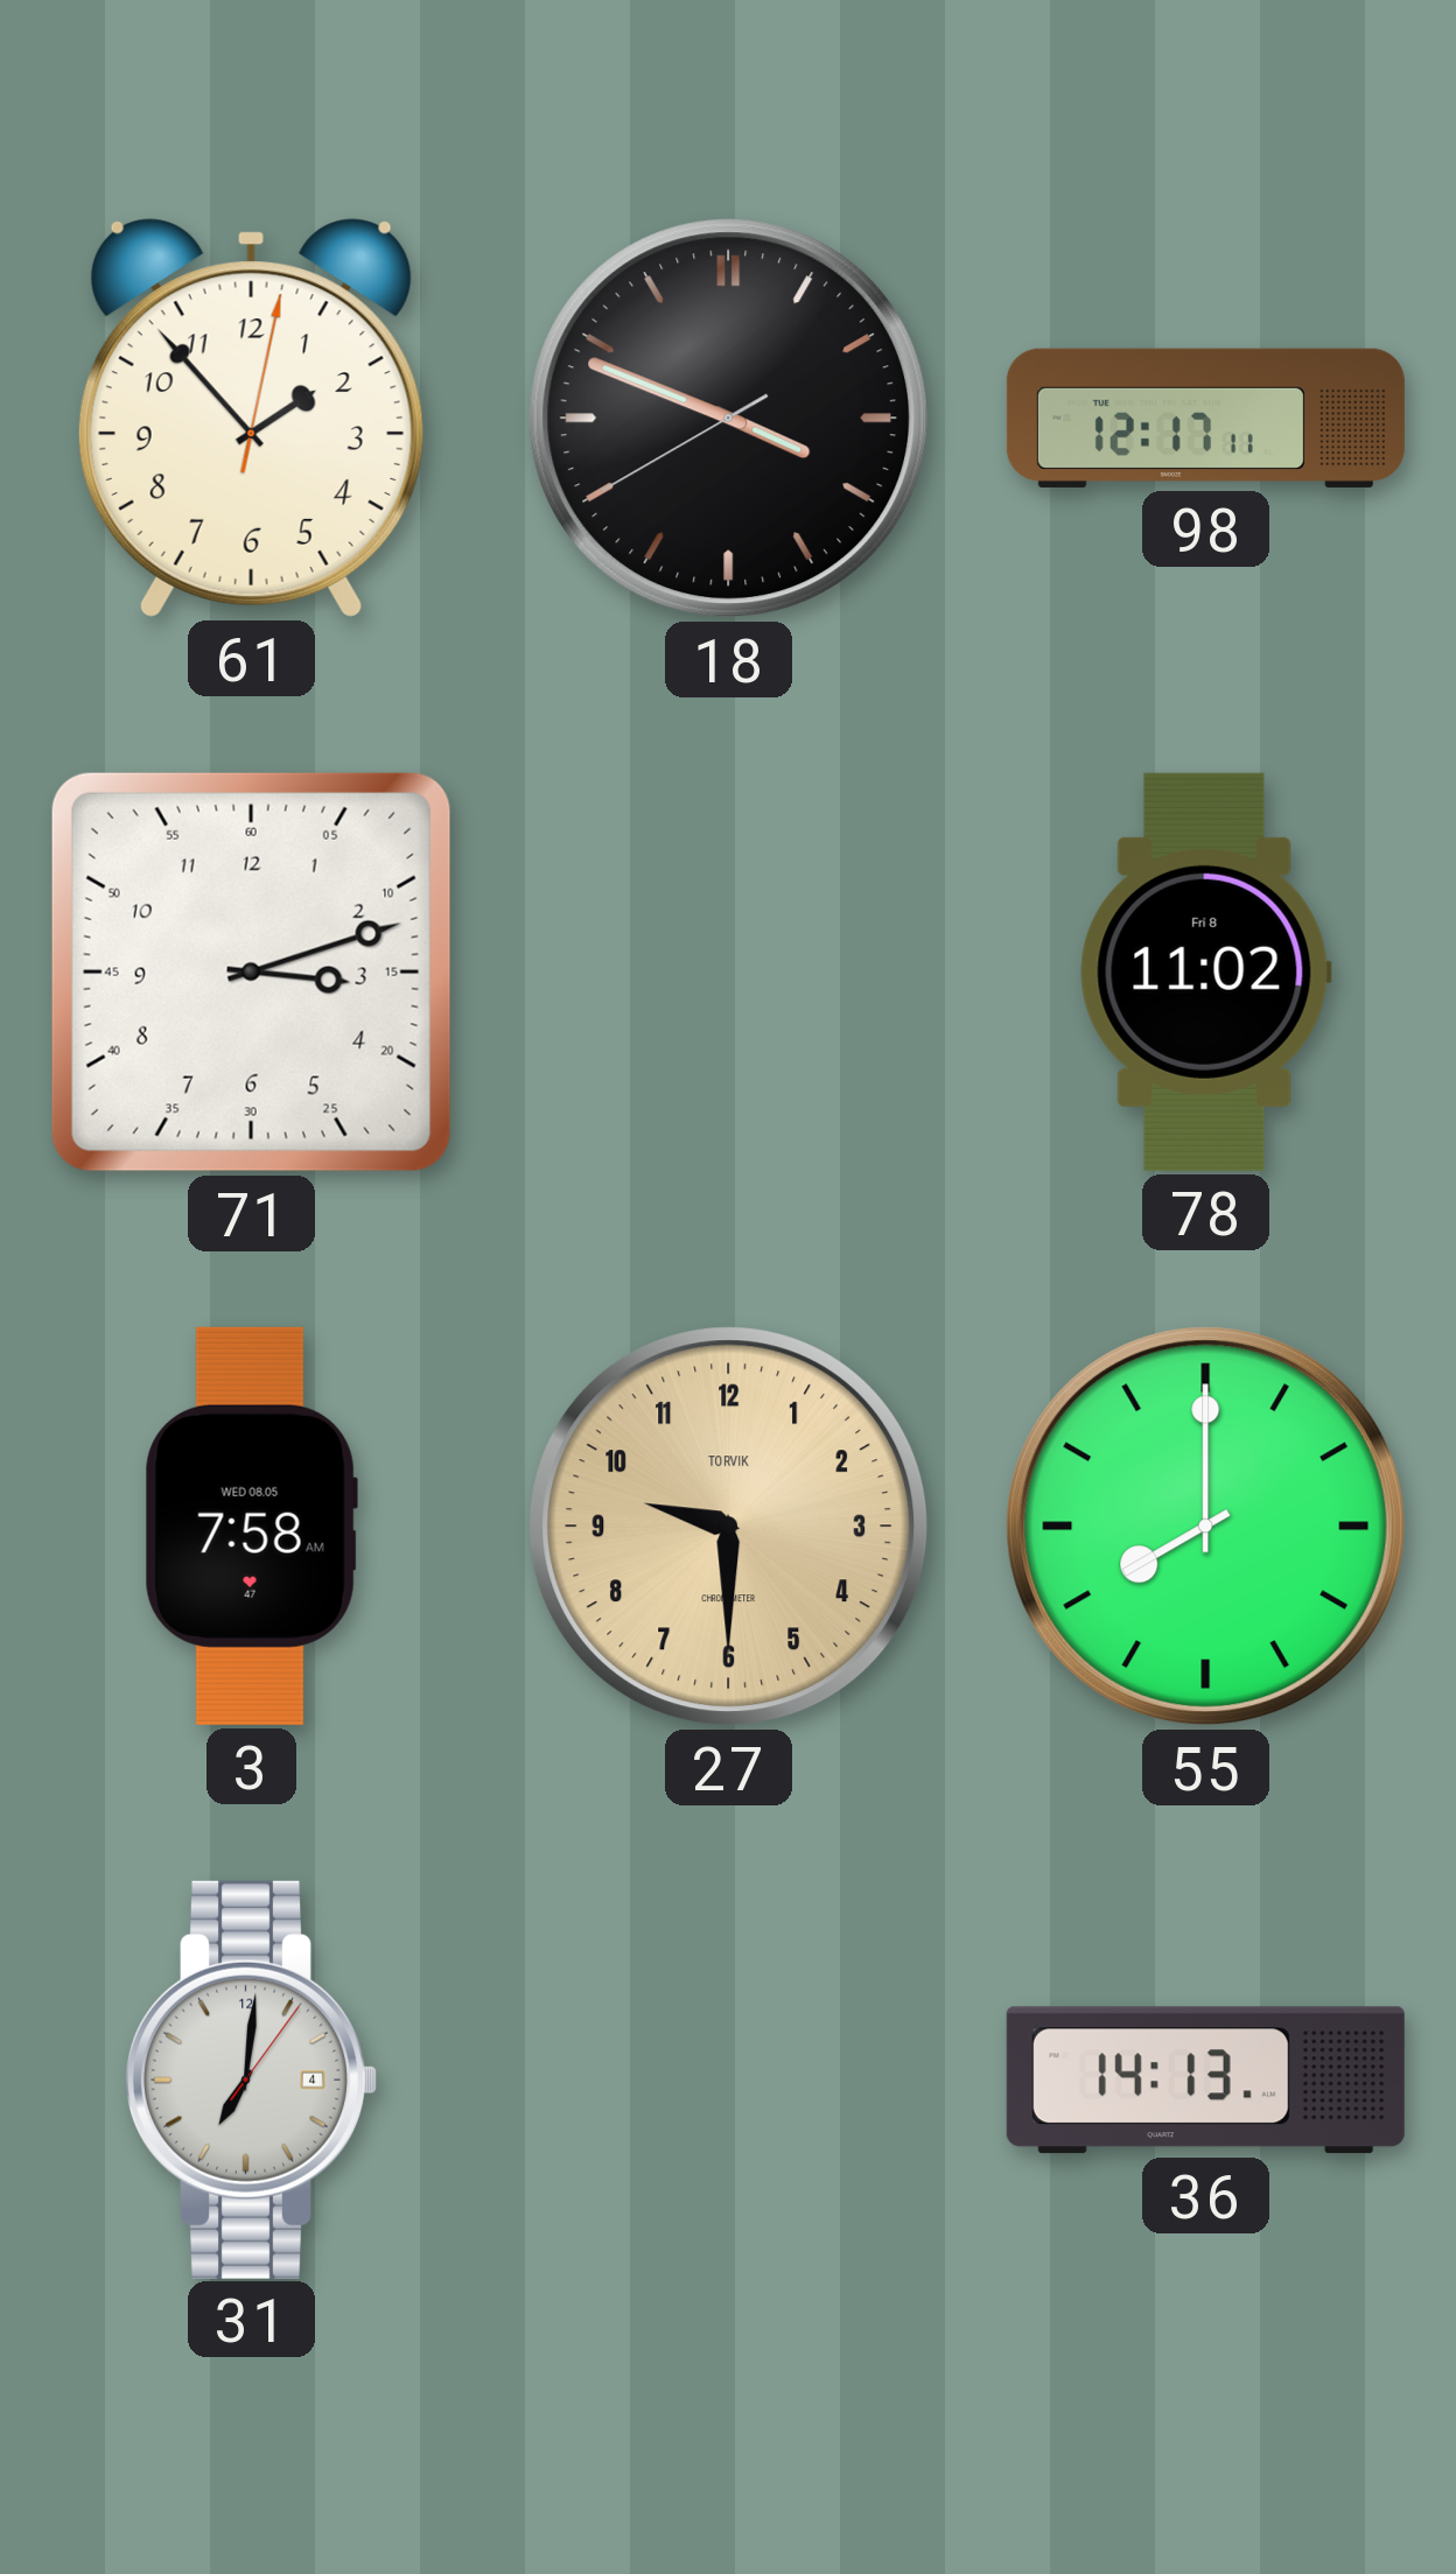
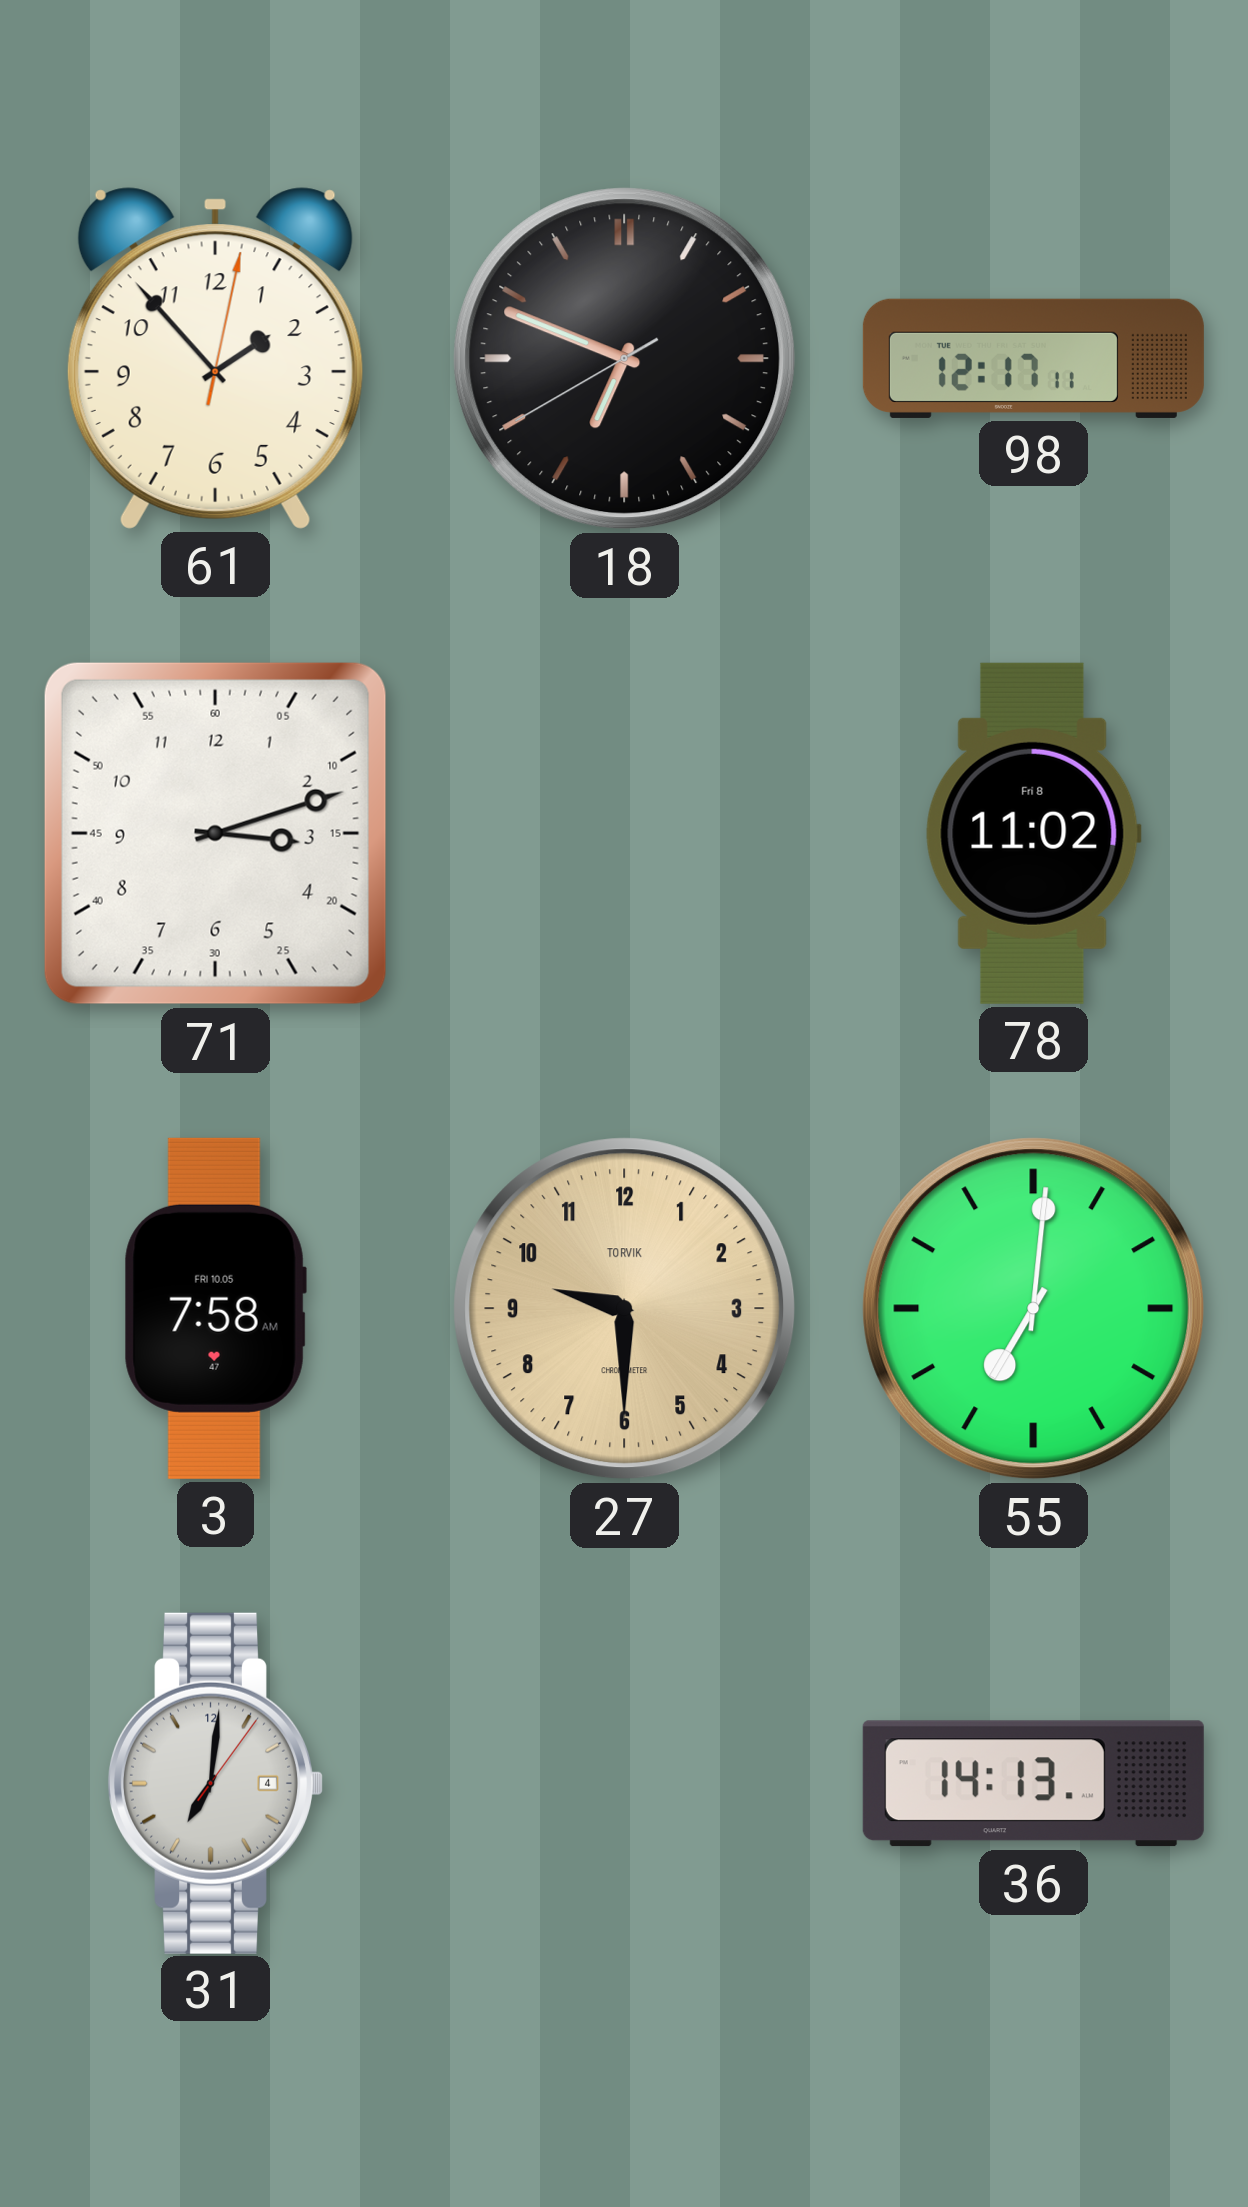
18: 3:48 -> 6:48
3 date: WED 08.05 -> FRI 10.05
55: 8:00 -> 7:01
